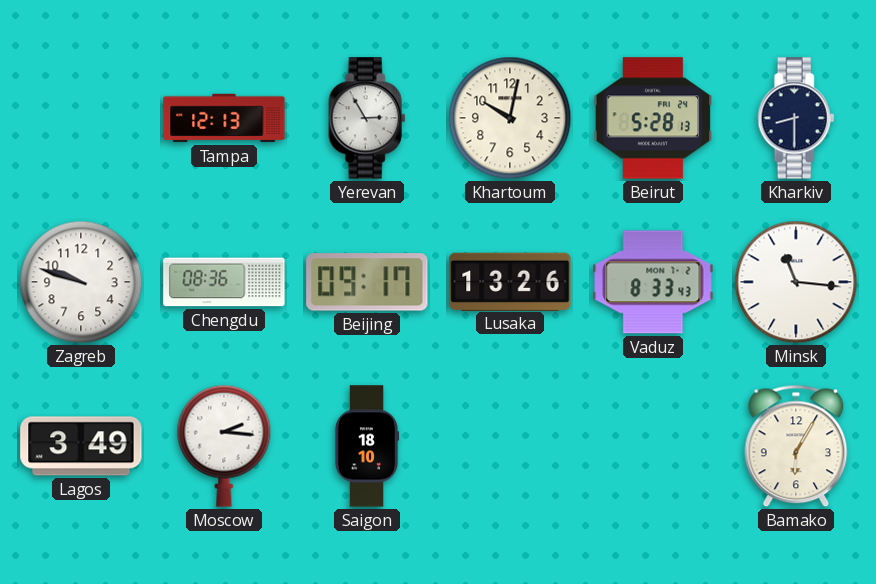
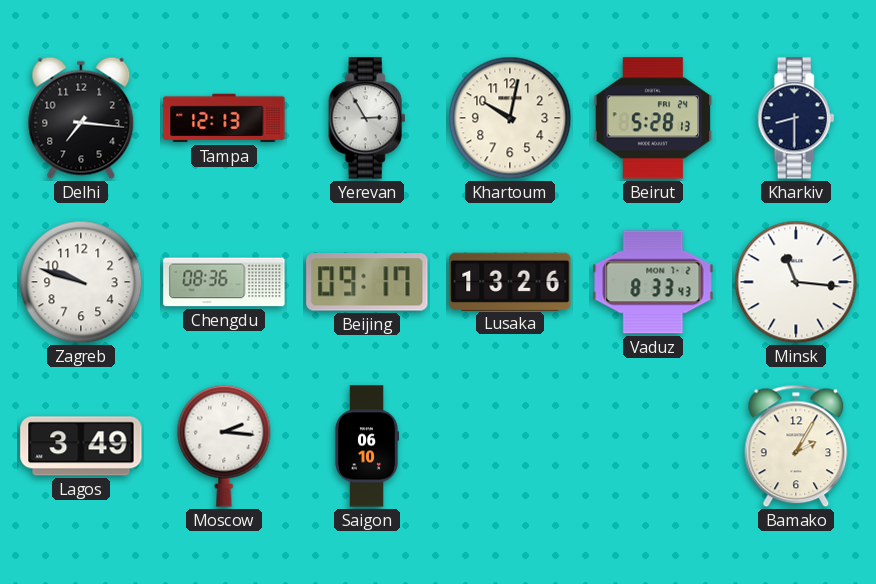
Delhi: none -> 7:16
Saigon: 18:10 -> 06:10
Bamako: 6:05 -> 2:05
